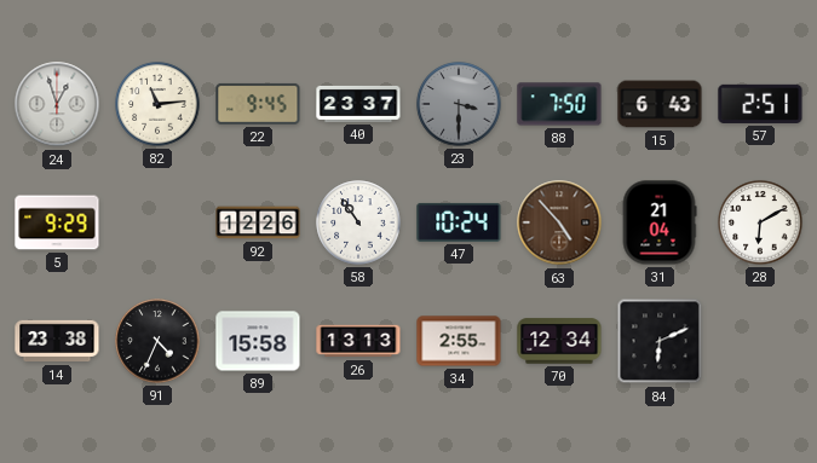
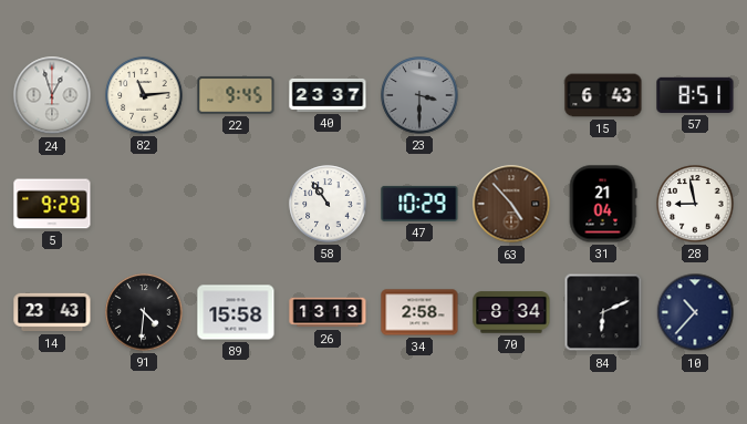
88: 7:50 -> none
57: 2:51 -> 8:51
92: 12:26 -> none
47: 10:24 -> 10:29
28: 6:10 -> 8:58
14: 23:38 -> 23:43
91: 4:34 -> 4:31
34: 2:55 -> 2:58
70: 12:34 -> 8:34
10: none -> 10:37
